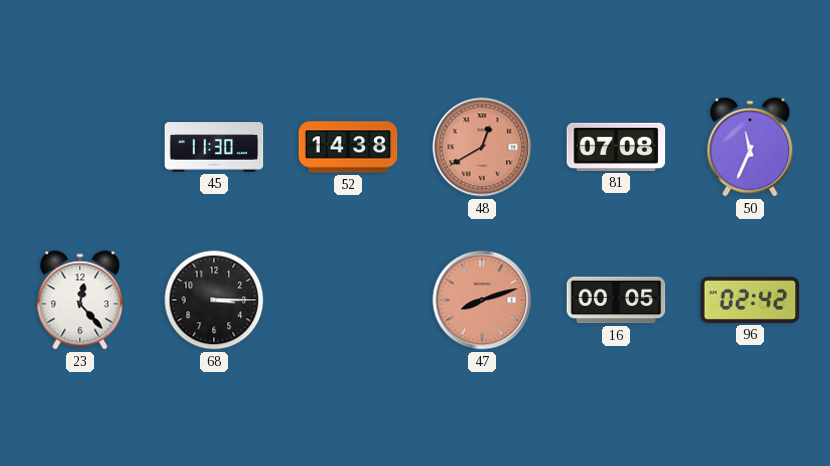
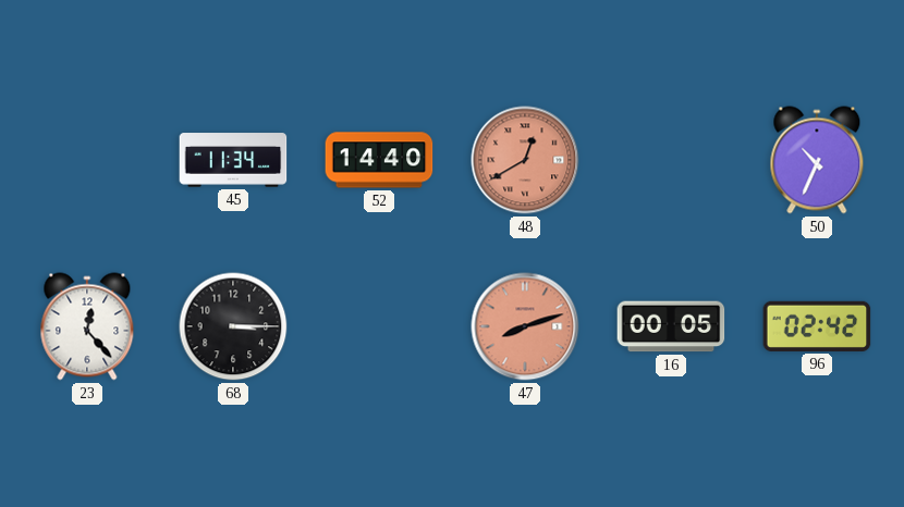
45: 11:30 -> 11:34
52: 14:38 -> 14:40
81: 07:08 -> none
50: 11:34 -> 10:34
